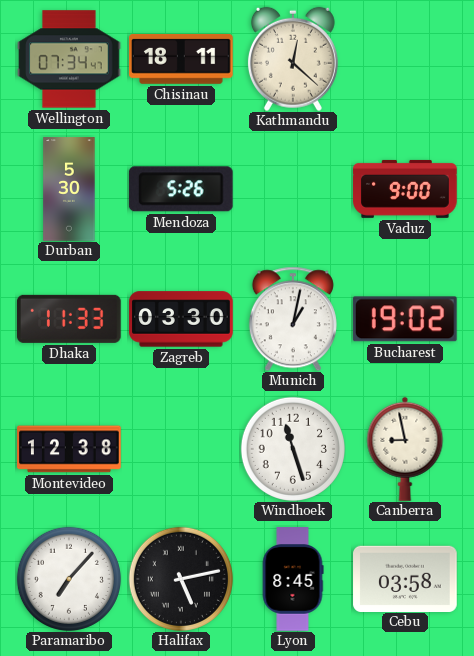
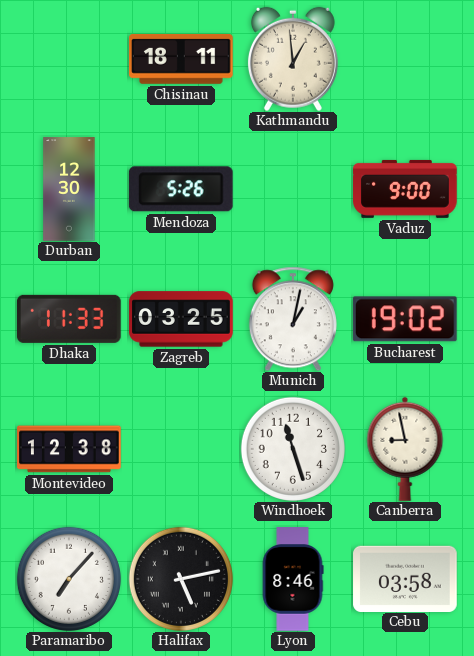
Wellington: 07:34 -> none
Kathmandu: 12:22 -> 12:59
Durban: 5:30 -> 12:30
Zagreb: 03:30 -> 03:25
Lyon: 8:45 -> 8:46
